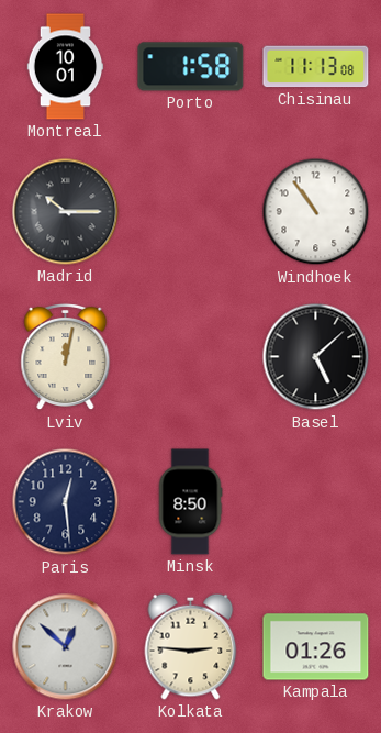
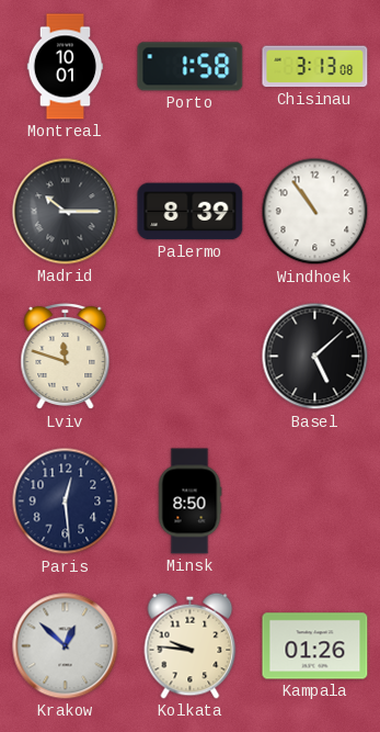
Chisinau: 11:13 -> 3:13
Palermo: none -> 8:39
Lviv: 12:02 -> 11:48
Kolkata: 2:46 -> 9:46
